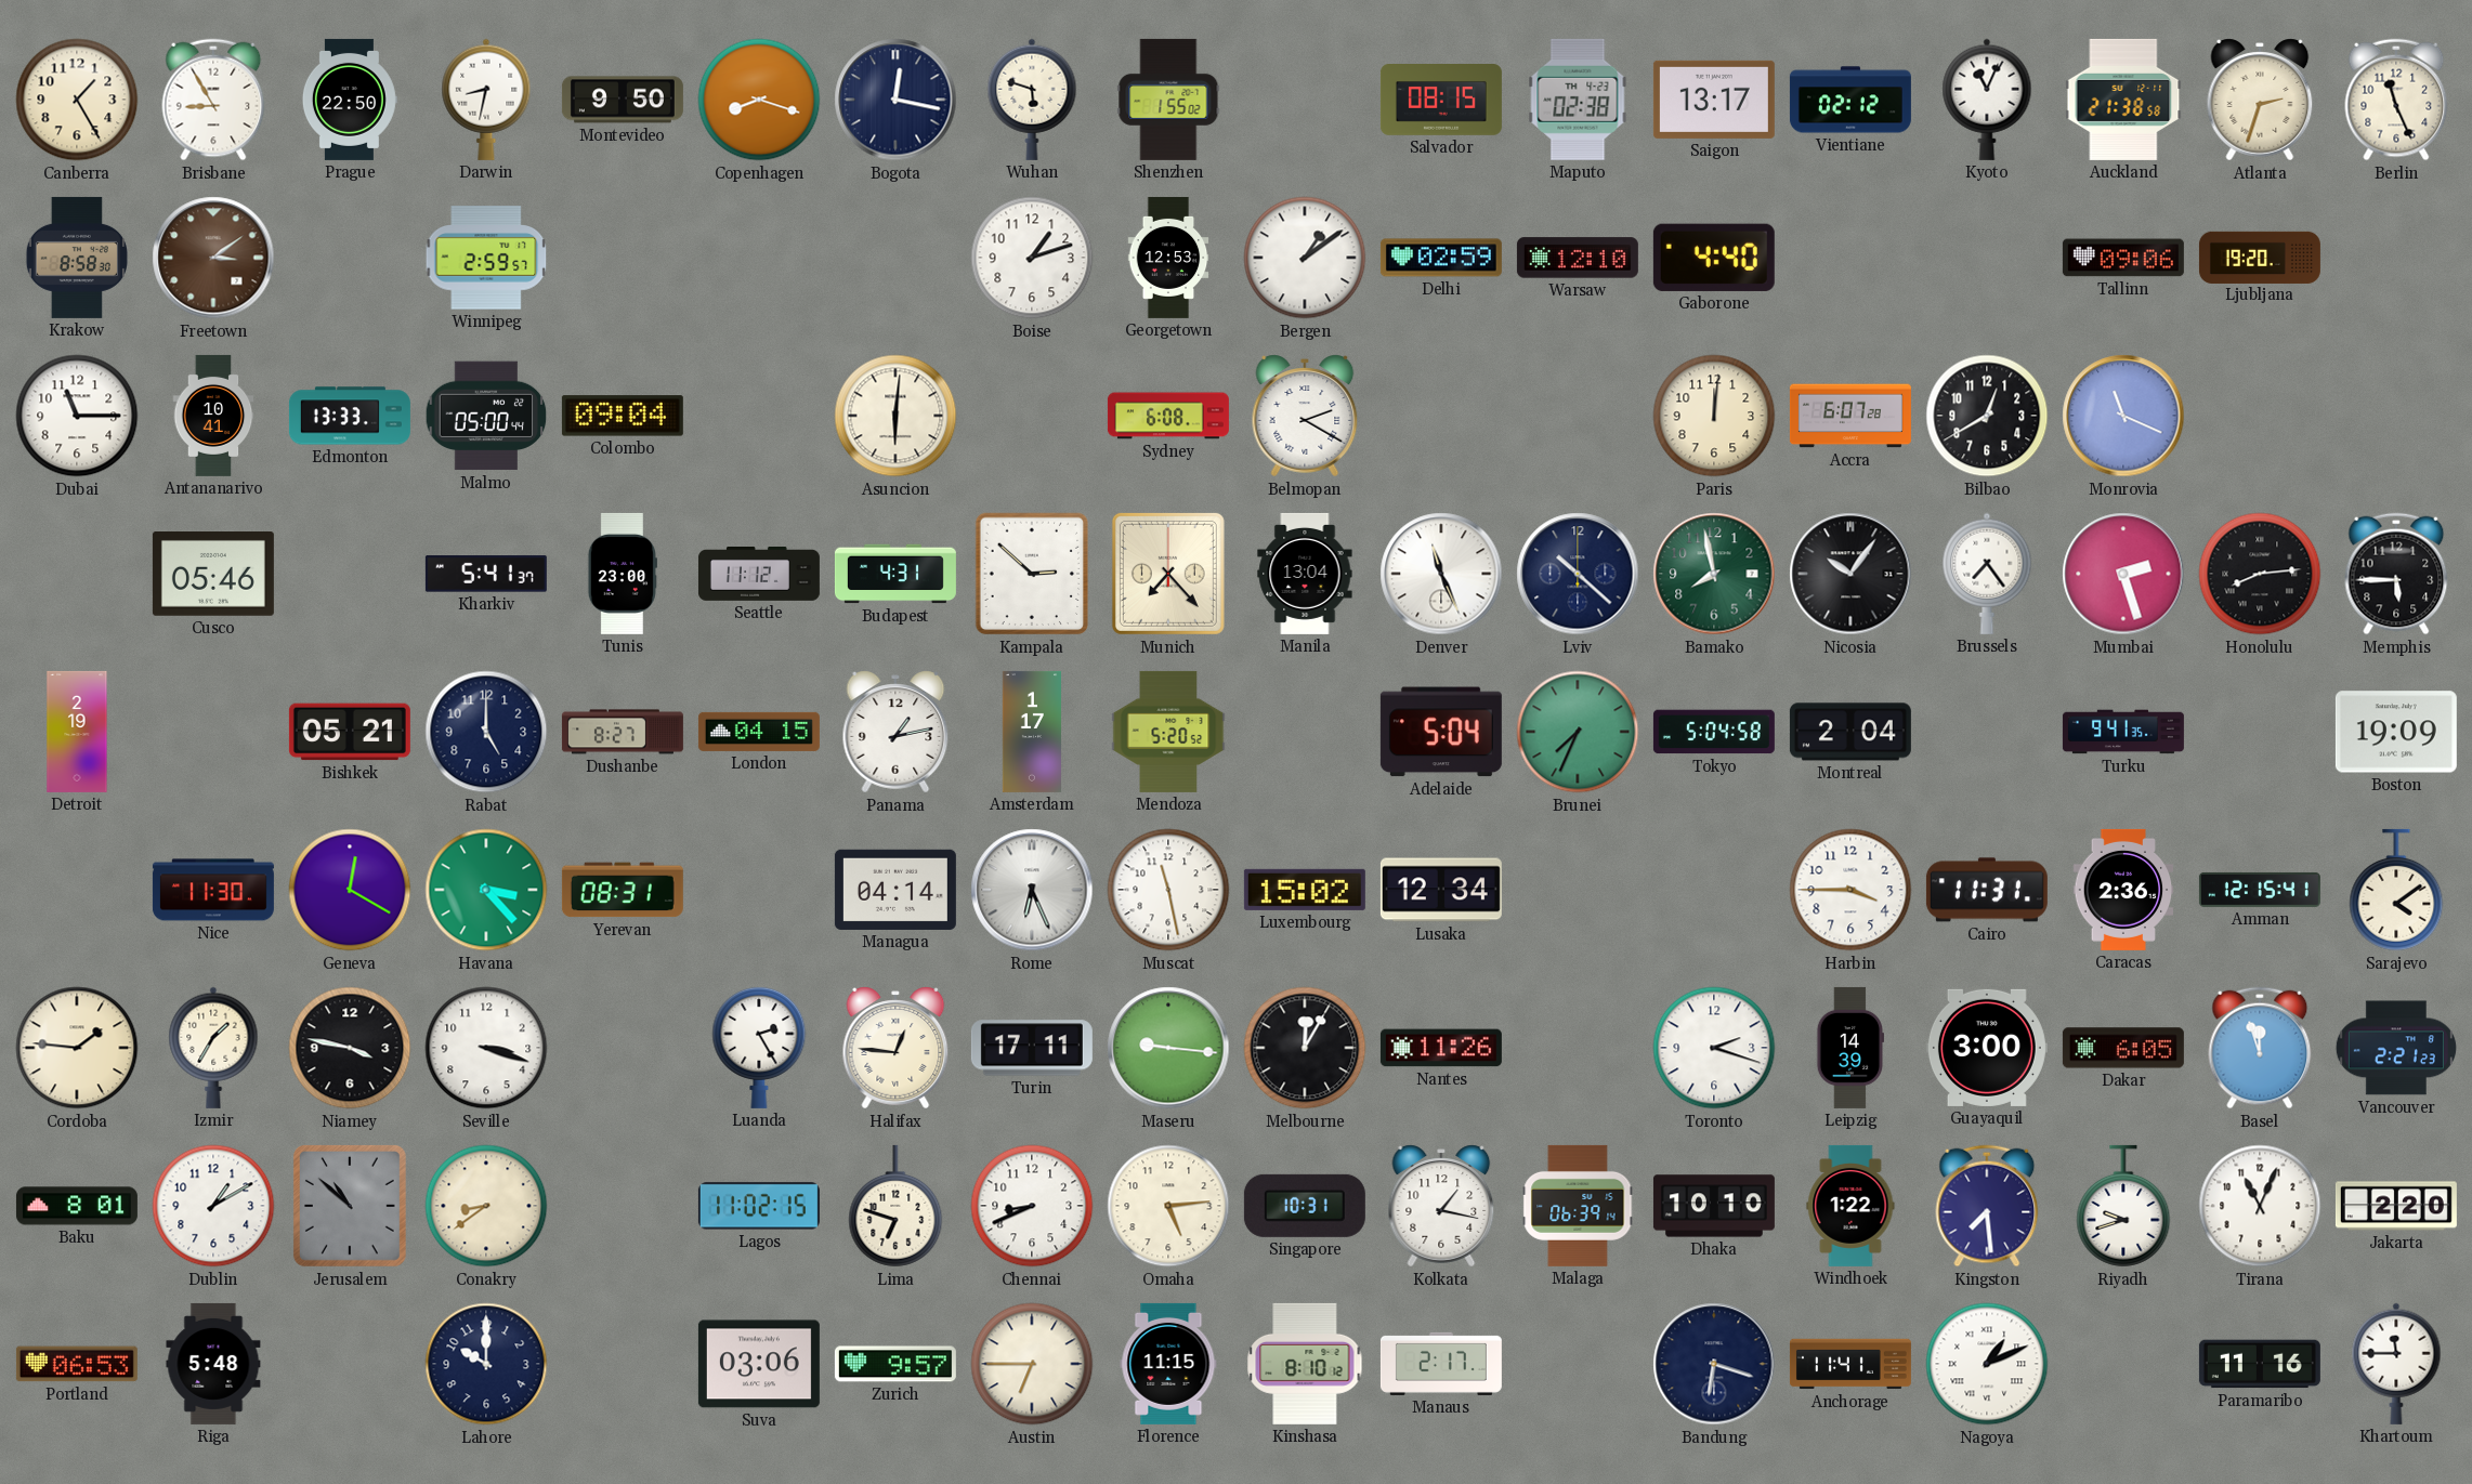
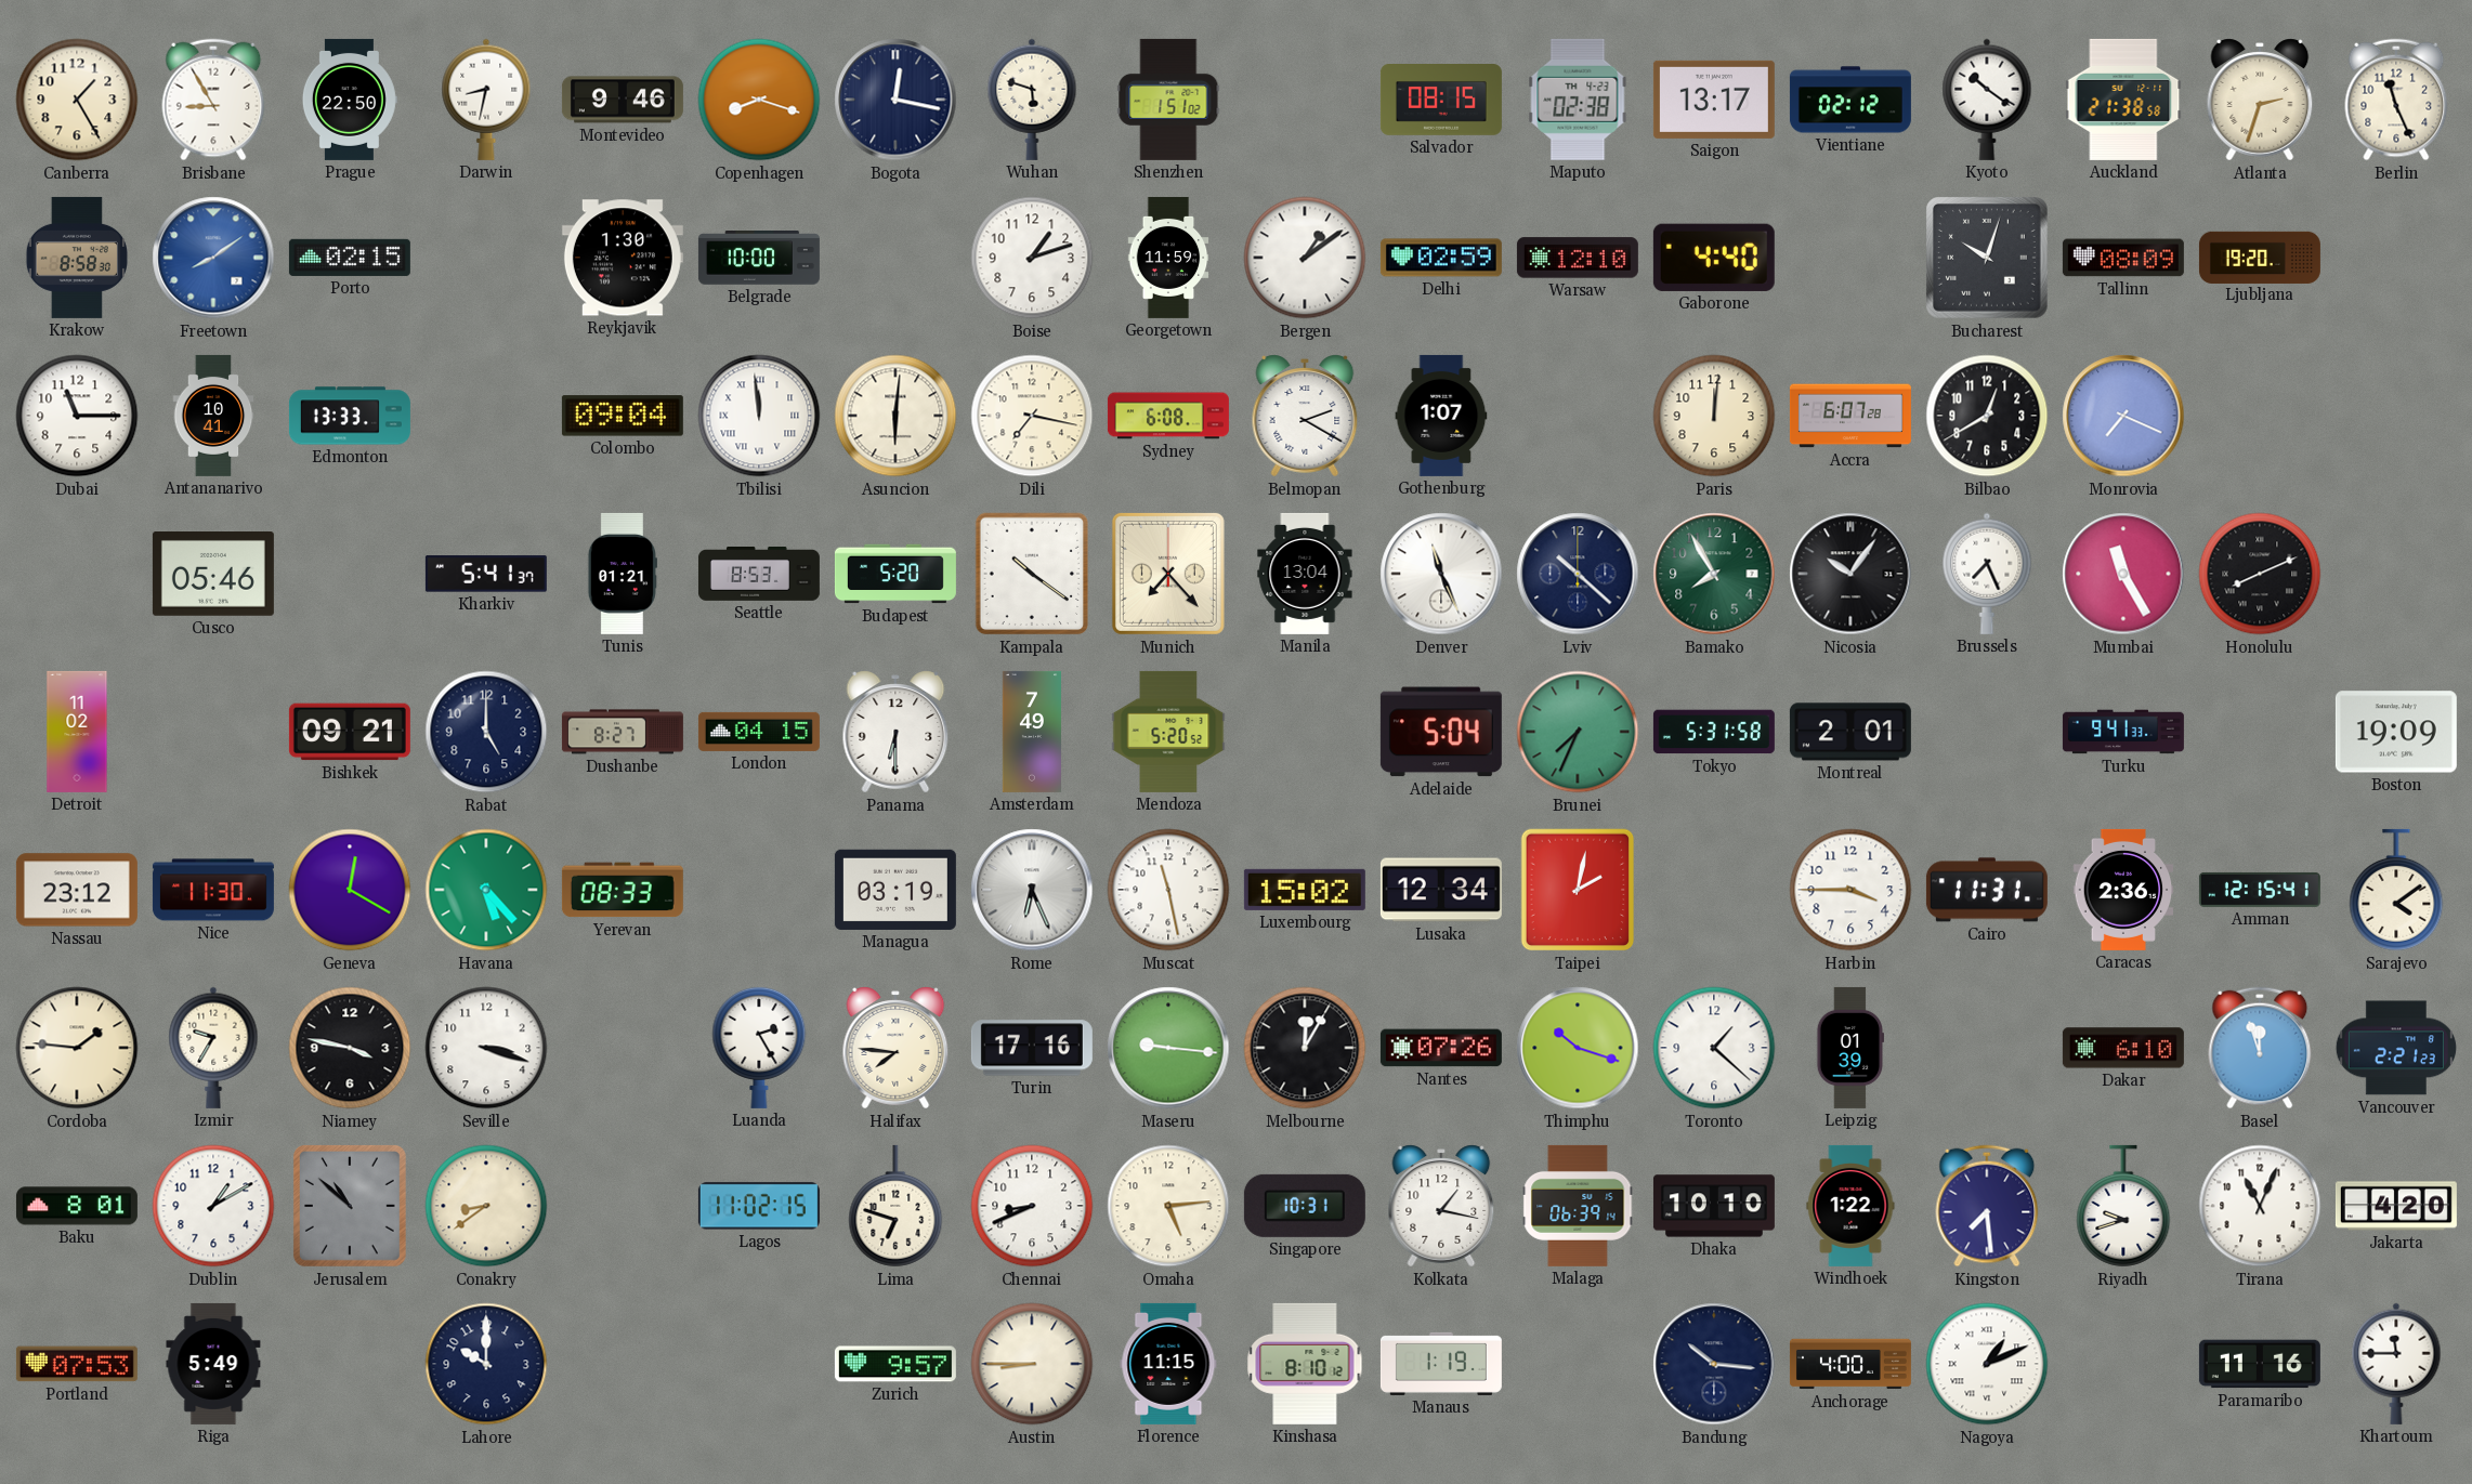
Montevideo: 9:50 -> 9:46
Shenzhen: 1:55 -> 1:51
Kyoto: 11:04 -> 10:21
Freetown: 3:09 -> 8:09
Freetown dial: brown -> blue
Porto: none -> 02:15
Winnipeg: 2:59 -> none
Reykjavik: none -> 1:30
Belgrade: none -> 10:00
Georgetown: 12:53 -> 11:59
Bucharest: none -> 10:03
Tallinn: 09:06 -> 08:09
Malmo: 05:00 -> none
Tbilisi: none -> 11:59
Dili: none -> 7:17
Gothenburg: none -> 1:07
Monrovia: 11:19 -> 7:19
Tunis: 23:00 -> 01:21
Seattle: 11:12 -> 8:53
Budapest: 4:31 -> 5:20
Kampala: 2:52 -> 10:21
Bamako: 7:58 -> 7:55
Brussels: 7:24 -> 7:26
Mumbai: 2:27 -> 11:25
Honolulu: 8:14 -> 8:11
Memphis: 5:45 -> none
Detroit: 2:19 -> 11:02
Bishkek: 05:21 -> 09:21
Panama: 1:13 -> 6:30
Amsterdam: 1:17 -> 7:49
Tokyo: 5:04 -> 5:31
Montreal: 2:04 -> 2:01
Turku: 9:41:35 -> 9:41:33
Nassau: none -> 23:12
Havana: 3:23 -> 5:23
Yerevan: 08:31 -> 08:33
Managua: 04:14 -> 03:19
Taipei: none -> 2:02
Izmir: 1:35 -> 9:35
Halifax: 12:46 -> 7:46
Turin: 17:11 -> 17:16
Nantes: 11:26 -> 07:26
Thimphu: none -> 10:18
Toronto: 2:18 -> 1:22
Leipzig: 14:39 -> 01:39
Guayaquil: 3:00 -> none
Dakar: 6:05 -> 6:10
Jakarta: 2:20 -> 4:20
Portland: 06:53 -> 07:53
Riga: 5:48 -> 5:49
Suva: 03:06 -> none
Austin: 6:45 -> 8:45
Manaus: 2:17 -> 1:19
Bandung: 6:18 -> 10:16
Anchorage: 11:41 -> 4:00
